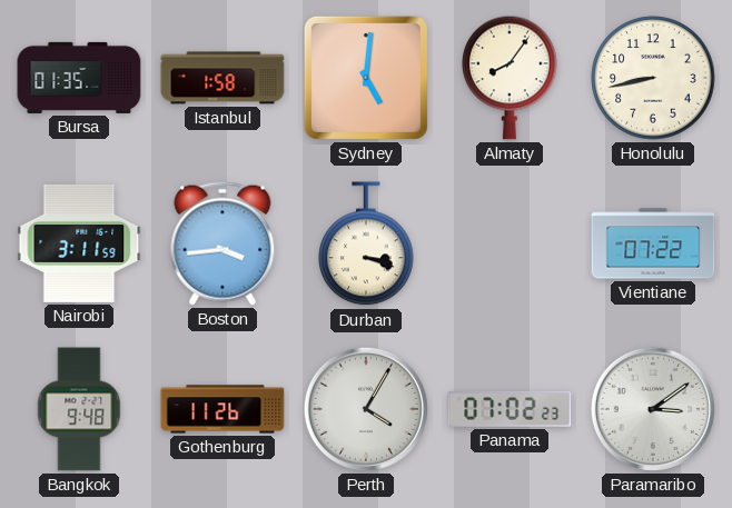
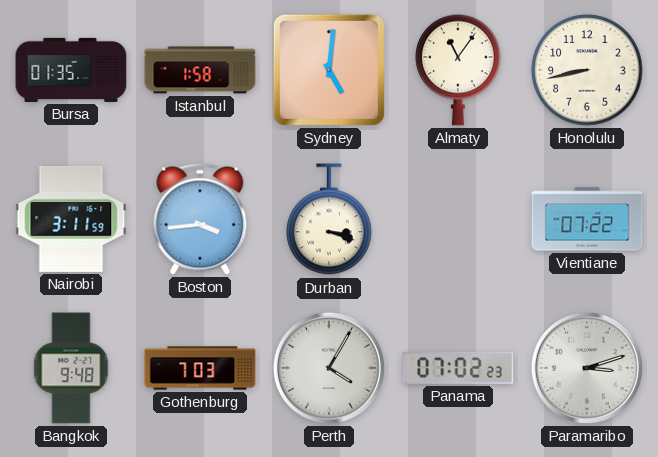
Almaty: 8:06 -> 11:06
Gothenburg: 11:26 -> 7:03
Paramaribo: 3:09 -> 3:12
